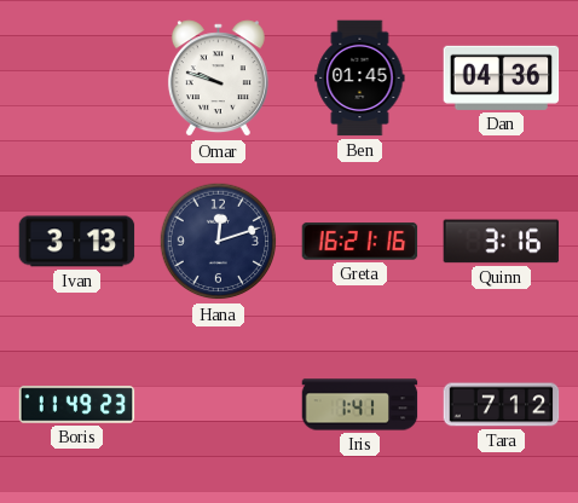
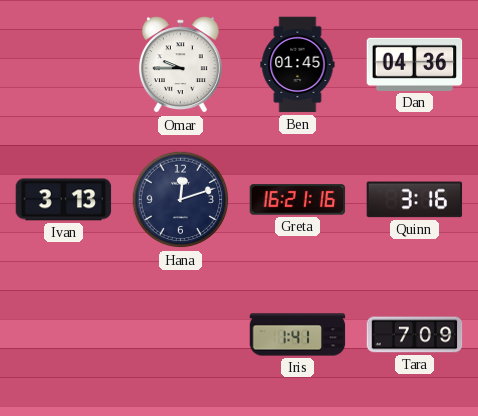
Omar: 9:48 -> 9:45
Boris: 11:49 -> none
Tara: 7:12 -> 7:09
